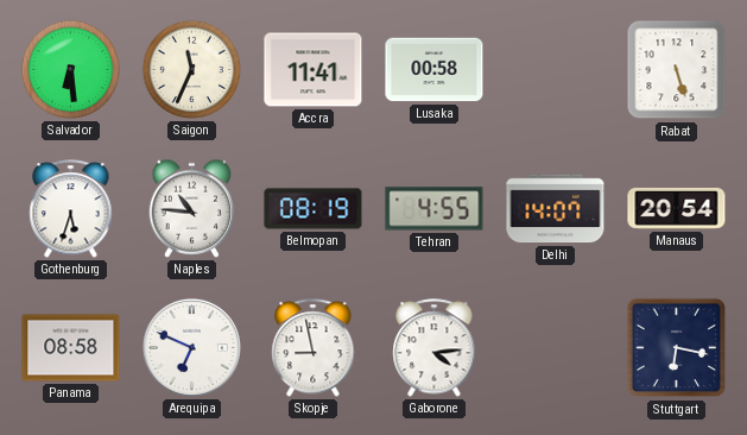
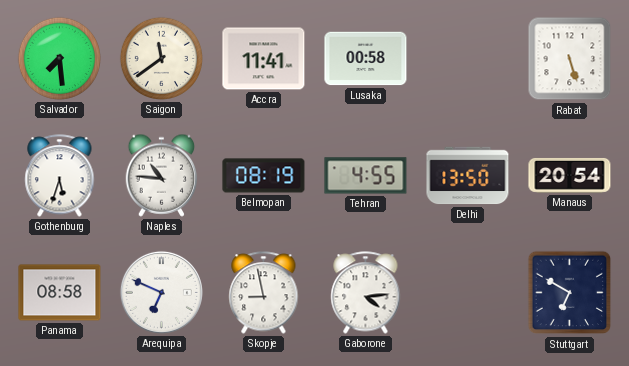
Salvador: 6:29 -> 7:29
Saigon: 11:34 -> 11:39
Delhi: 14:07 -> 13:50
Stuttgart: 6:17 -> 6:50
